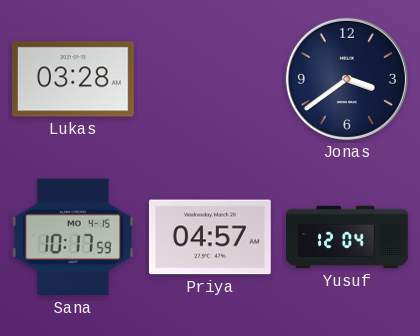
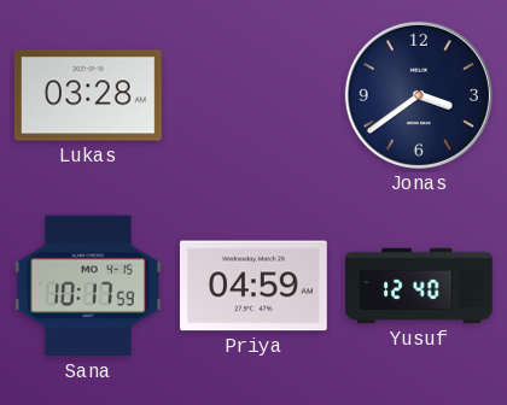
Priya: 04:57 -> 04:59
Yusuf: 12:04 -> 12:40
